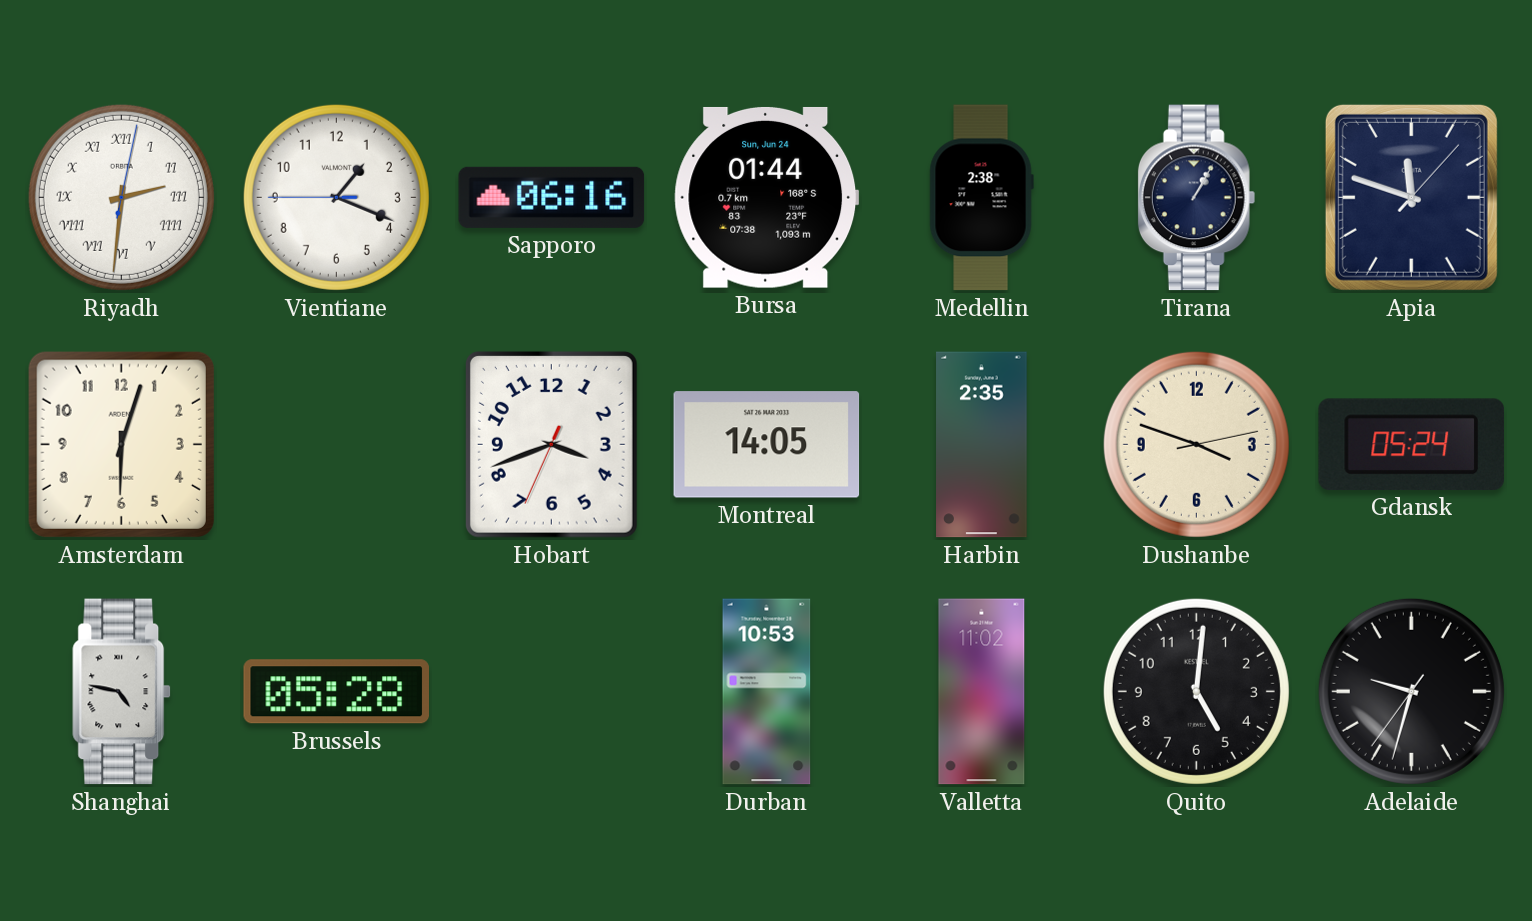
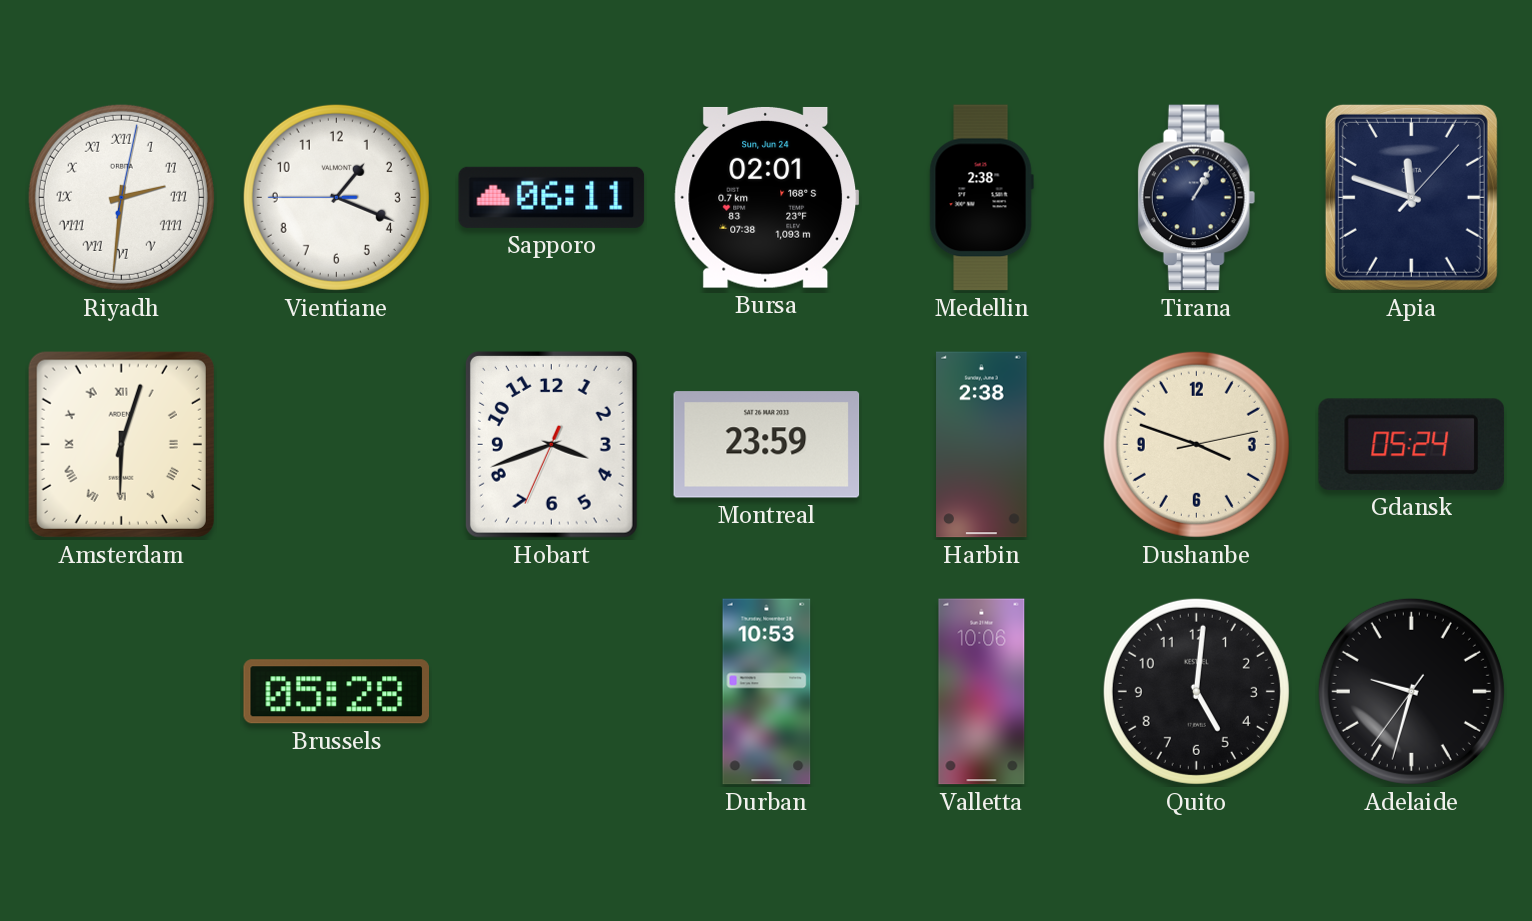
Sapporo: 06:16 -> 06:11
Bursa: 01:44 -> 02:01
Amsterdam numerals: Arabic -> Roman
Montreal: 14:05 -> 23:59
Harbin: 2:35 -> 2:38
Shanghai: 4:47 -> none
Valletta: 11:02 -> 10:06
